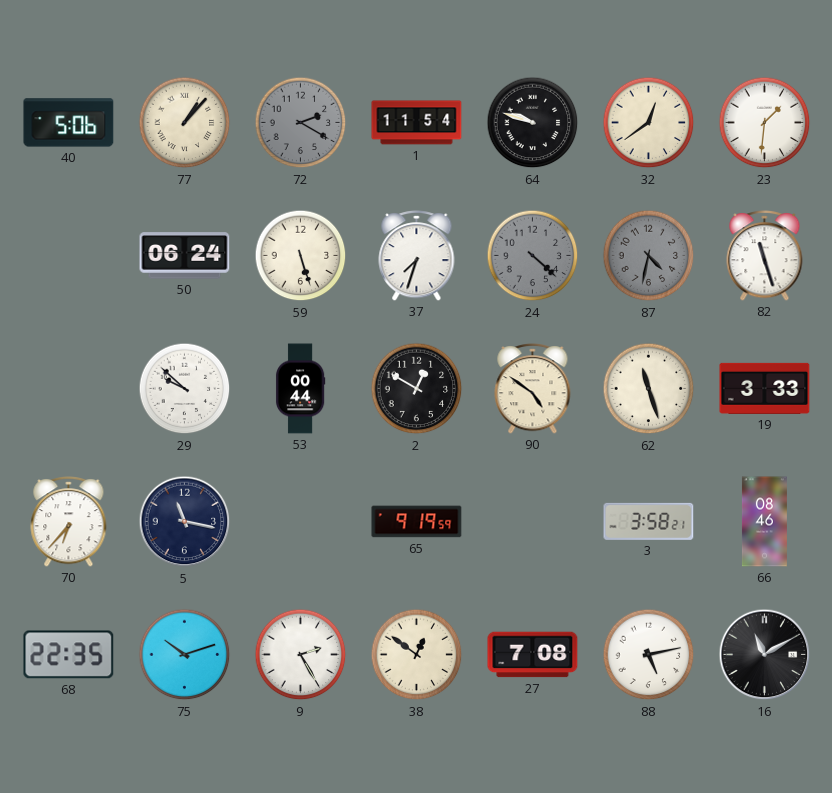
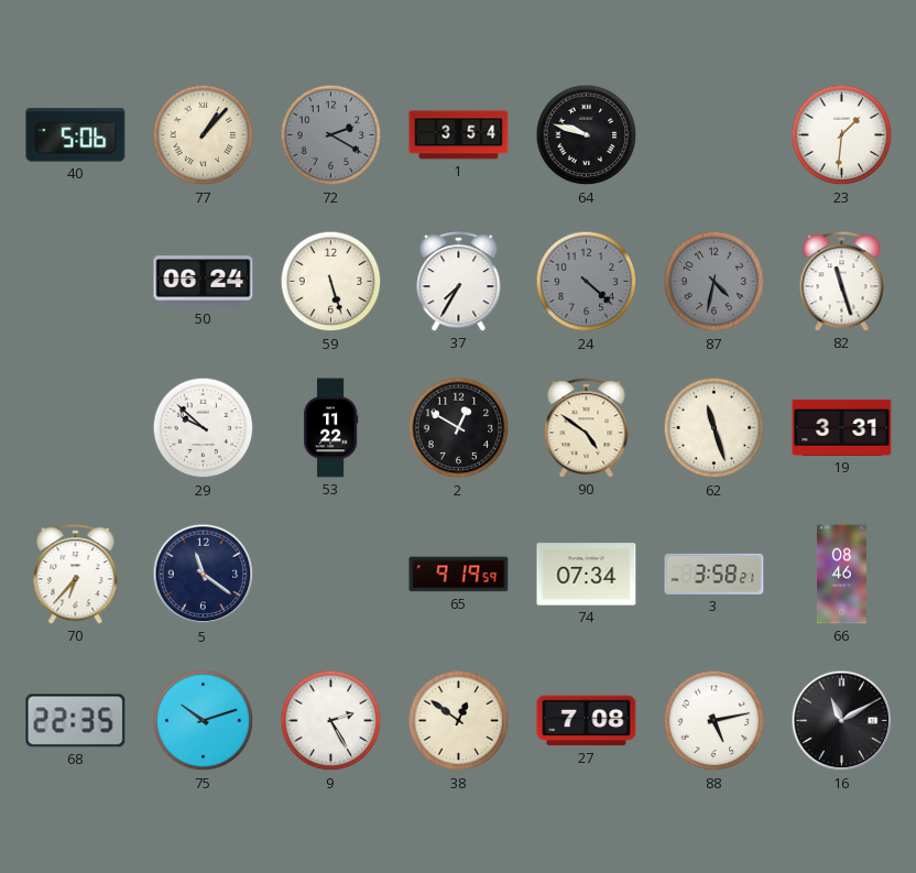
1: 11:54 -> 3:54
32: 12:39 -> none
37: 7:33 -> 7:35
53: 00:44 -> 11:22
19: 3:33 -> 3:31
5: 11:17 -> 11:21
74: none -> 07:34
